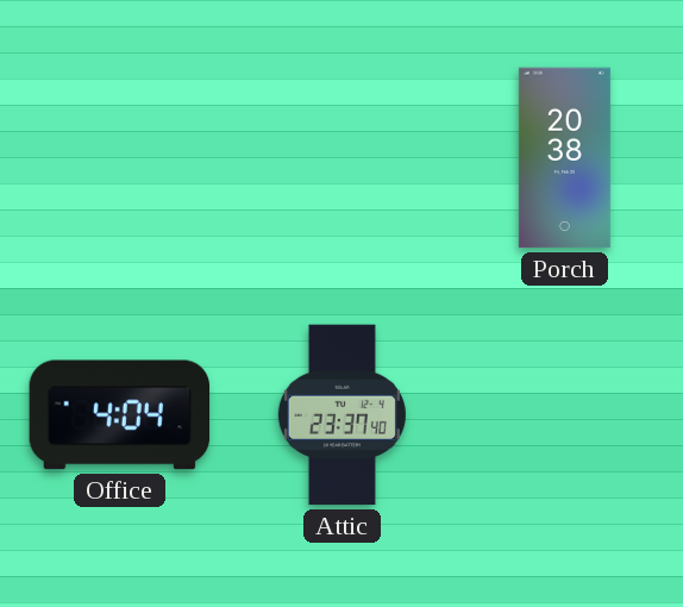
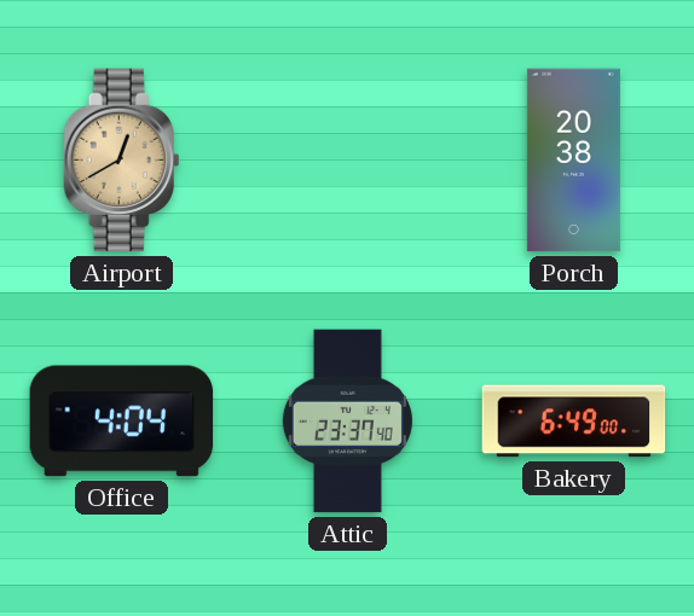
Airport: none -> 12:40
Bakery: none -> 6:49
